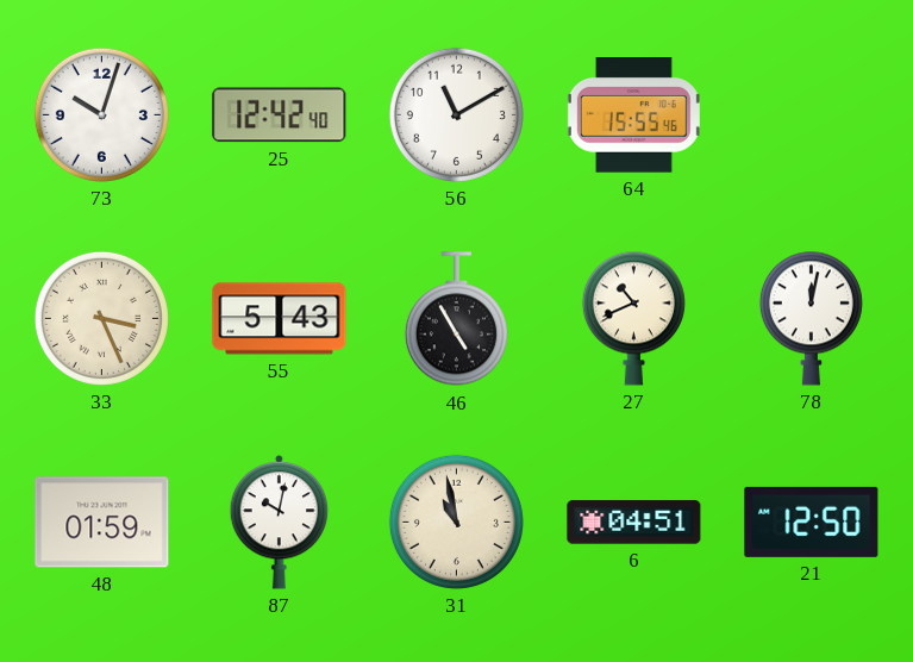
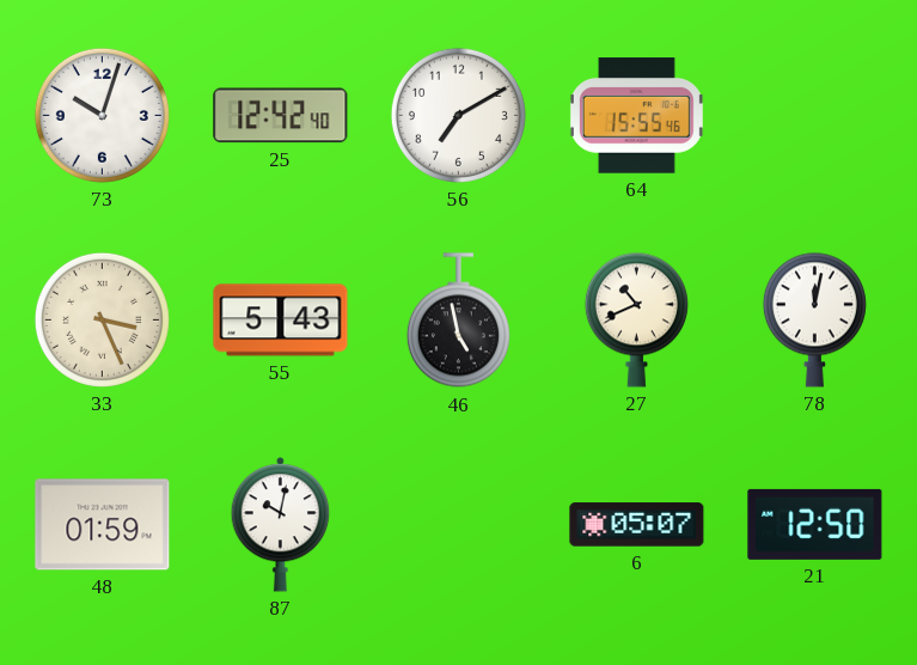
56: 11:10 -> 7:10
46: 4:55 -> 4:58
31: 10:58 -> none
6: 04:51 -> 05:07
